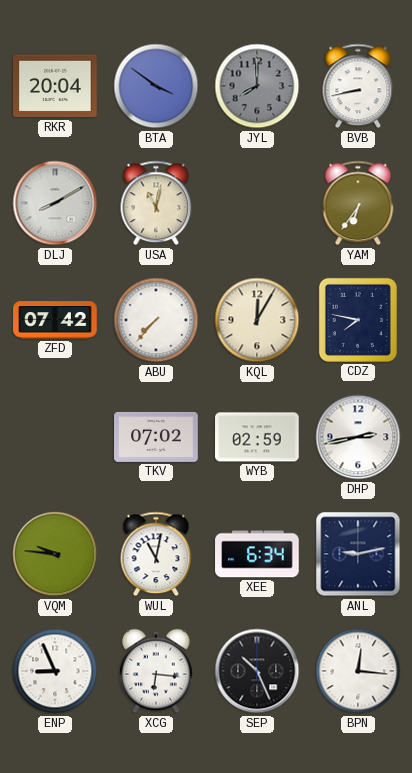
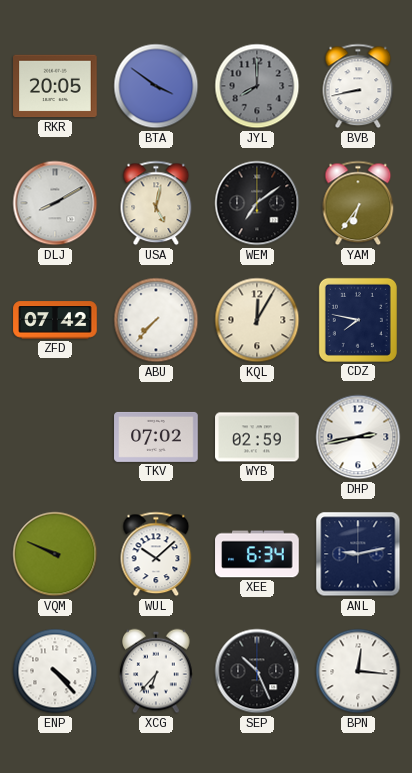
RKR: 20:04 -> 20:05
USA: 11:02 -> 5:02
WEM: none -> 7:09
VQM: 9:46 -> 9:49
WUL: 11:02 -> 10:08
ENP: 8:56 -> 4:23
XCG: 6:16 -> 6:37
